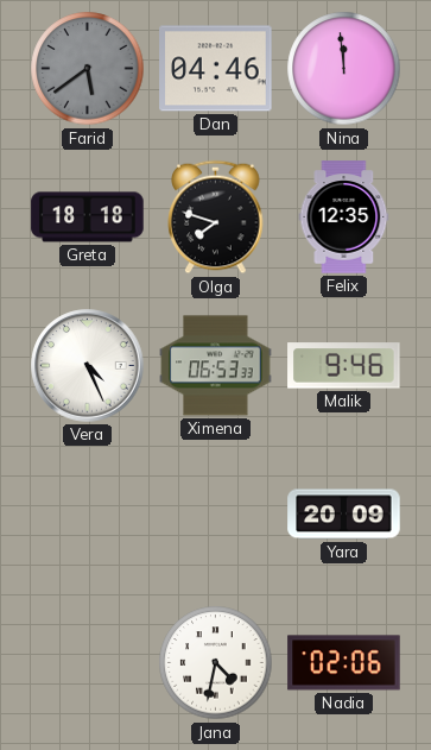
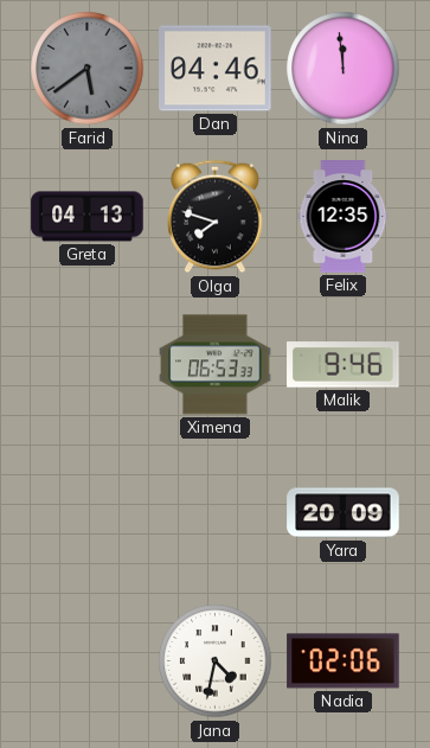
Greta: 18:18 -> 04:13
Vera: 4:26 -> none
